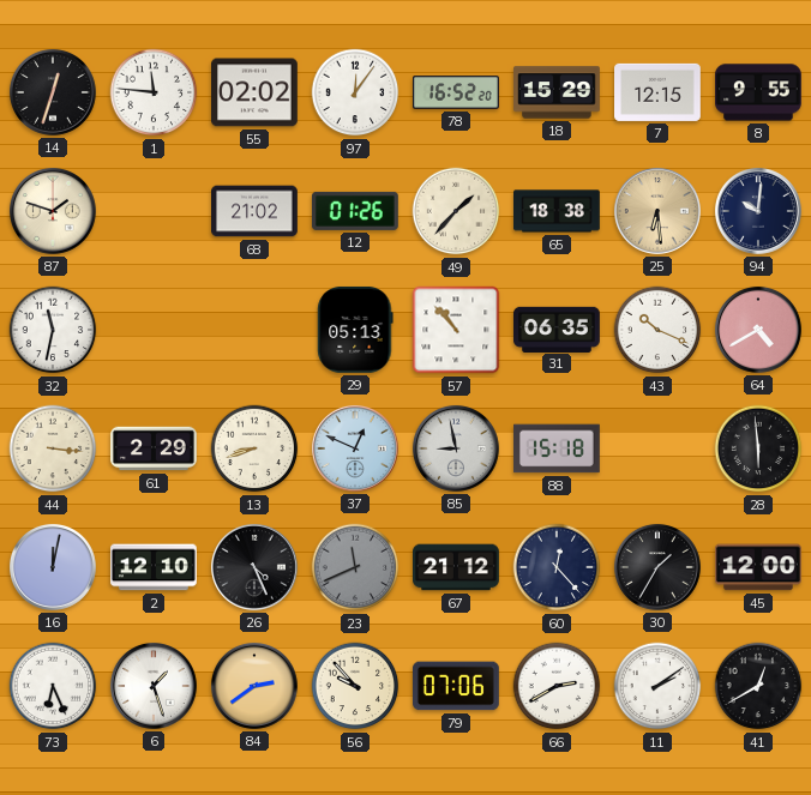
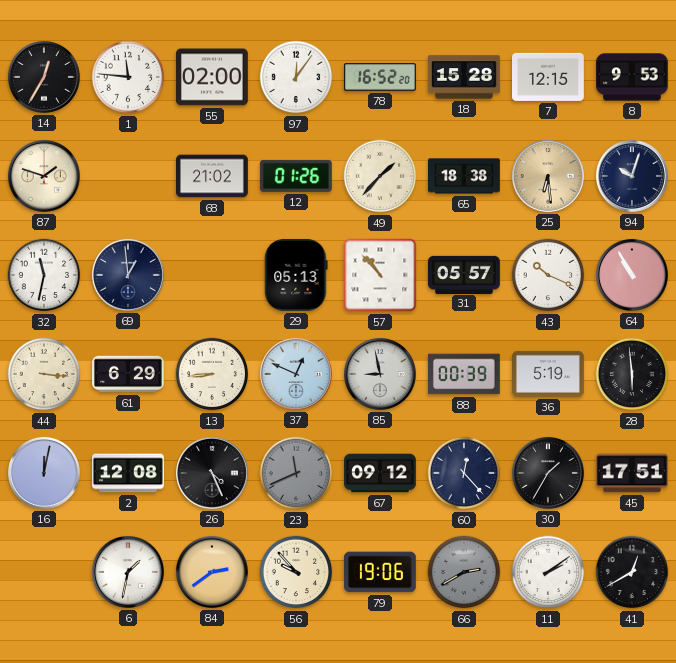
14: 12:33 -> 12:35
55: 02:02 -> 02:00
18: 15:29 -> 15:28
8: 9:55 -> 9:53
94: 10:01 -> 10:03
69: none -> 12:59
31: 06:35 -> 05:57
64: 4:40 -> 10:55
61: 2:29 -> 6:29
13: 8:42 -> 8:44
88: 15:18 -> 00:39
36: none -> 5:19
2: 12:10 -> 12:08
67: 21:12 -> 09:12
45: 12:00 -> 17:51
73: 6:26 -> none
6: 1:27 -> 1:32
79: 07:06 -> 19:06
66 dial: white -> grey
